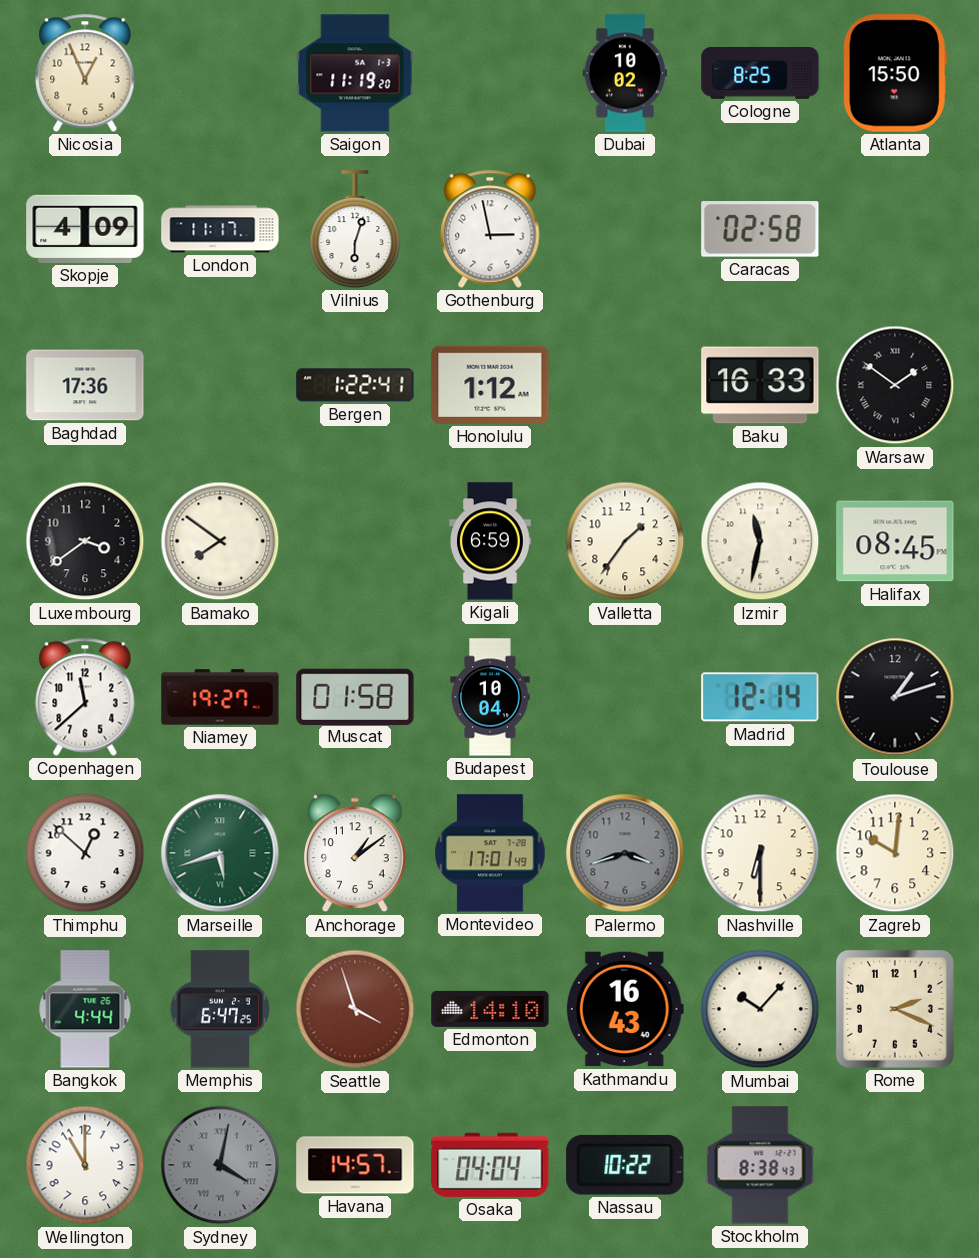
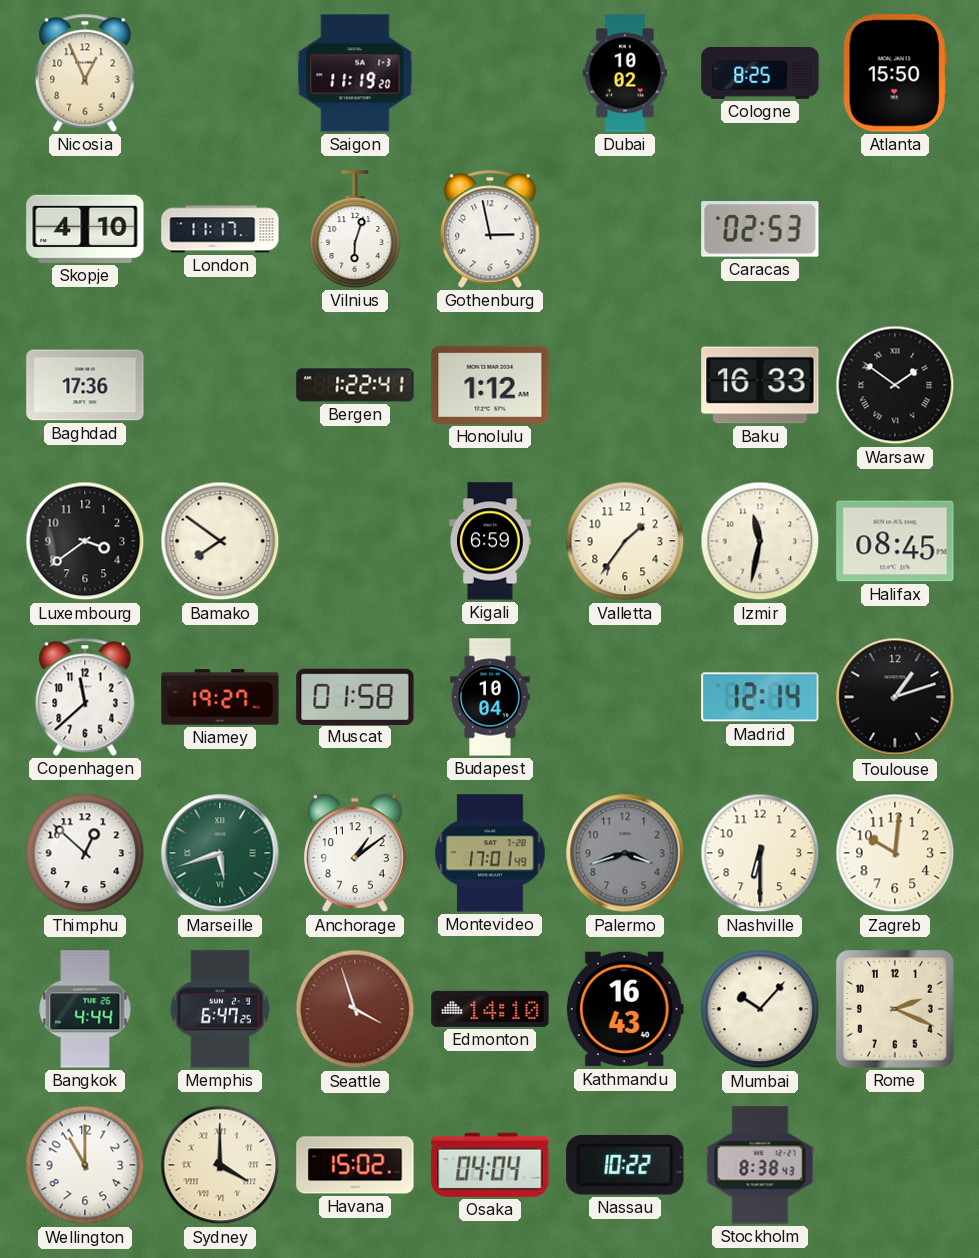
Skopje: 4:09 -> 4:10
Caracas: 02:58 -> 02:53
Sydney: 4:02 -> 4:00
Sydney dial: grey -> cream
Havana: 14:57 -> 15:02
